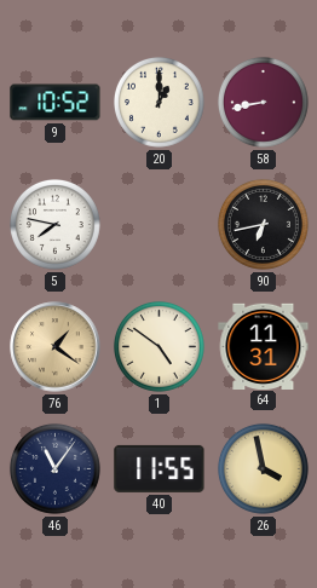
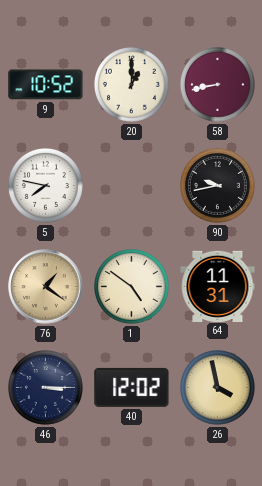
90: 6:43 -> 9:43
46: 11:06 -> 3:15
40: 11:55 -> 12:02
